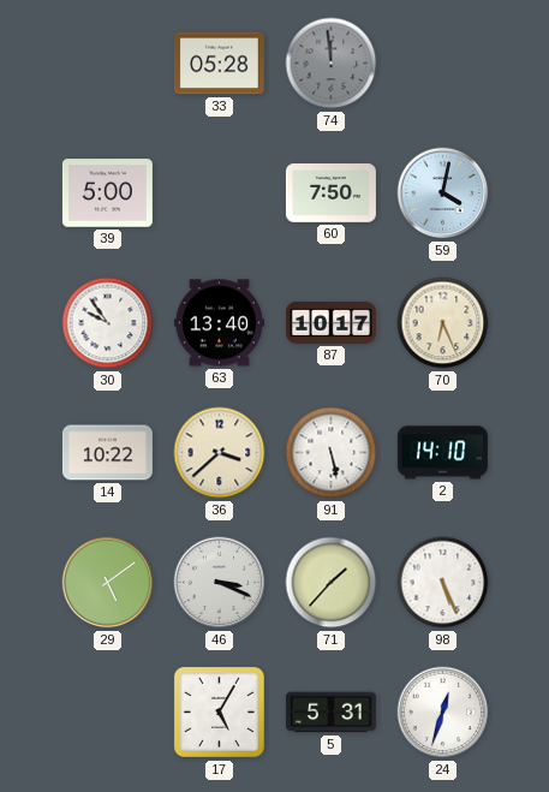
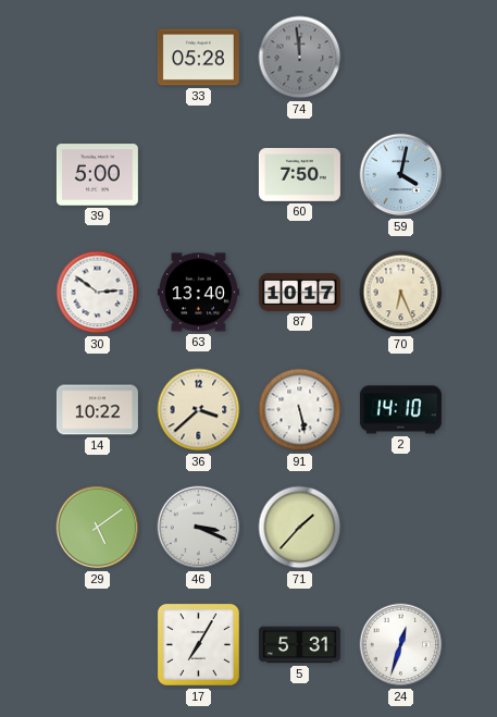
30: 9:54 -> 2:51
98: 5:26 -> none
17: 5:05 -> 7:05
